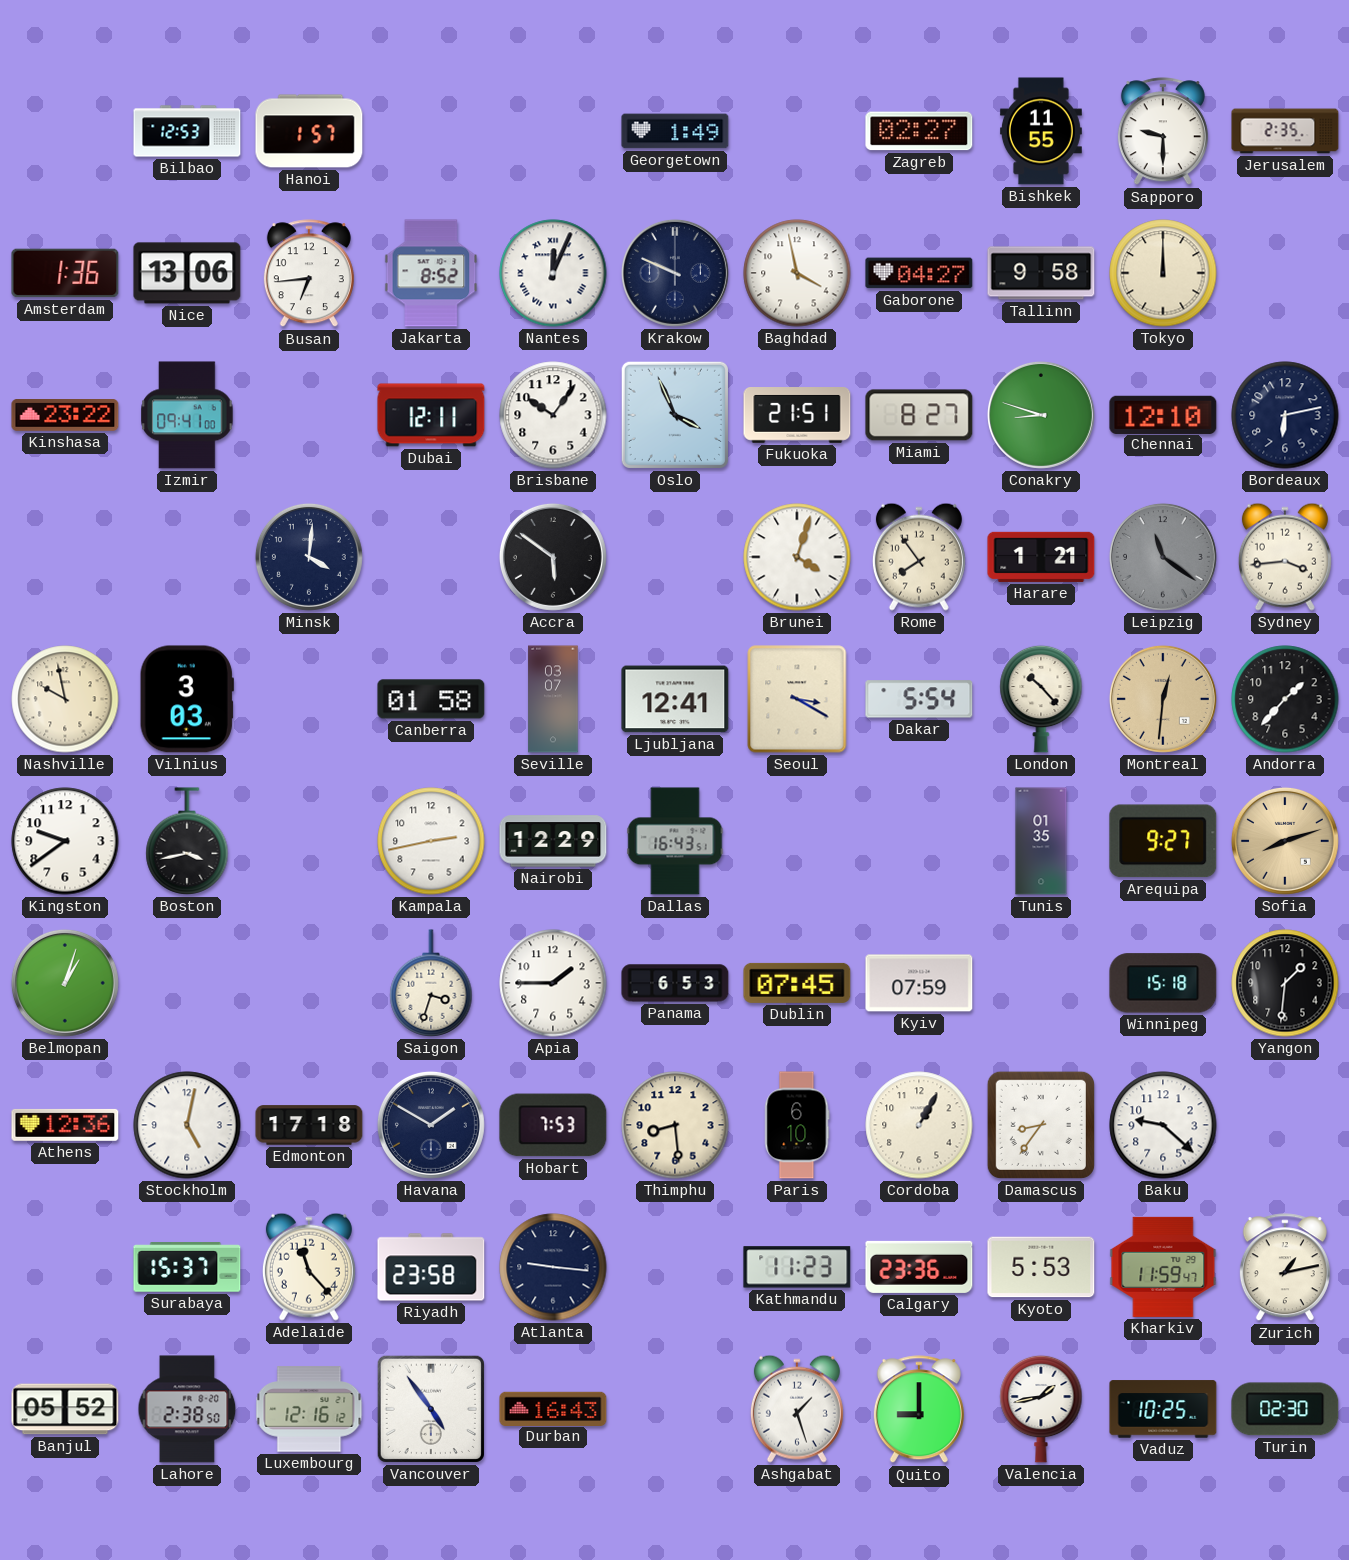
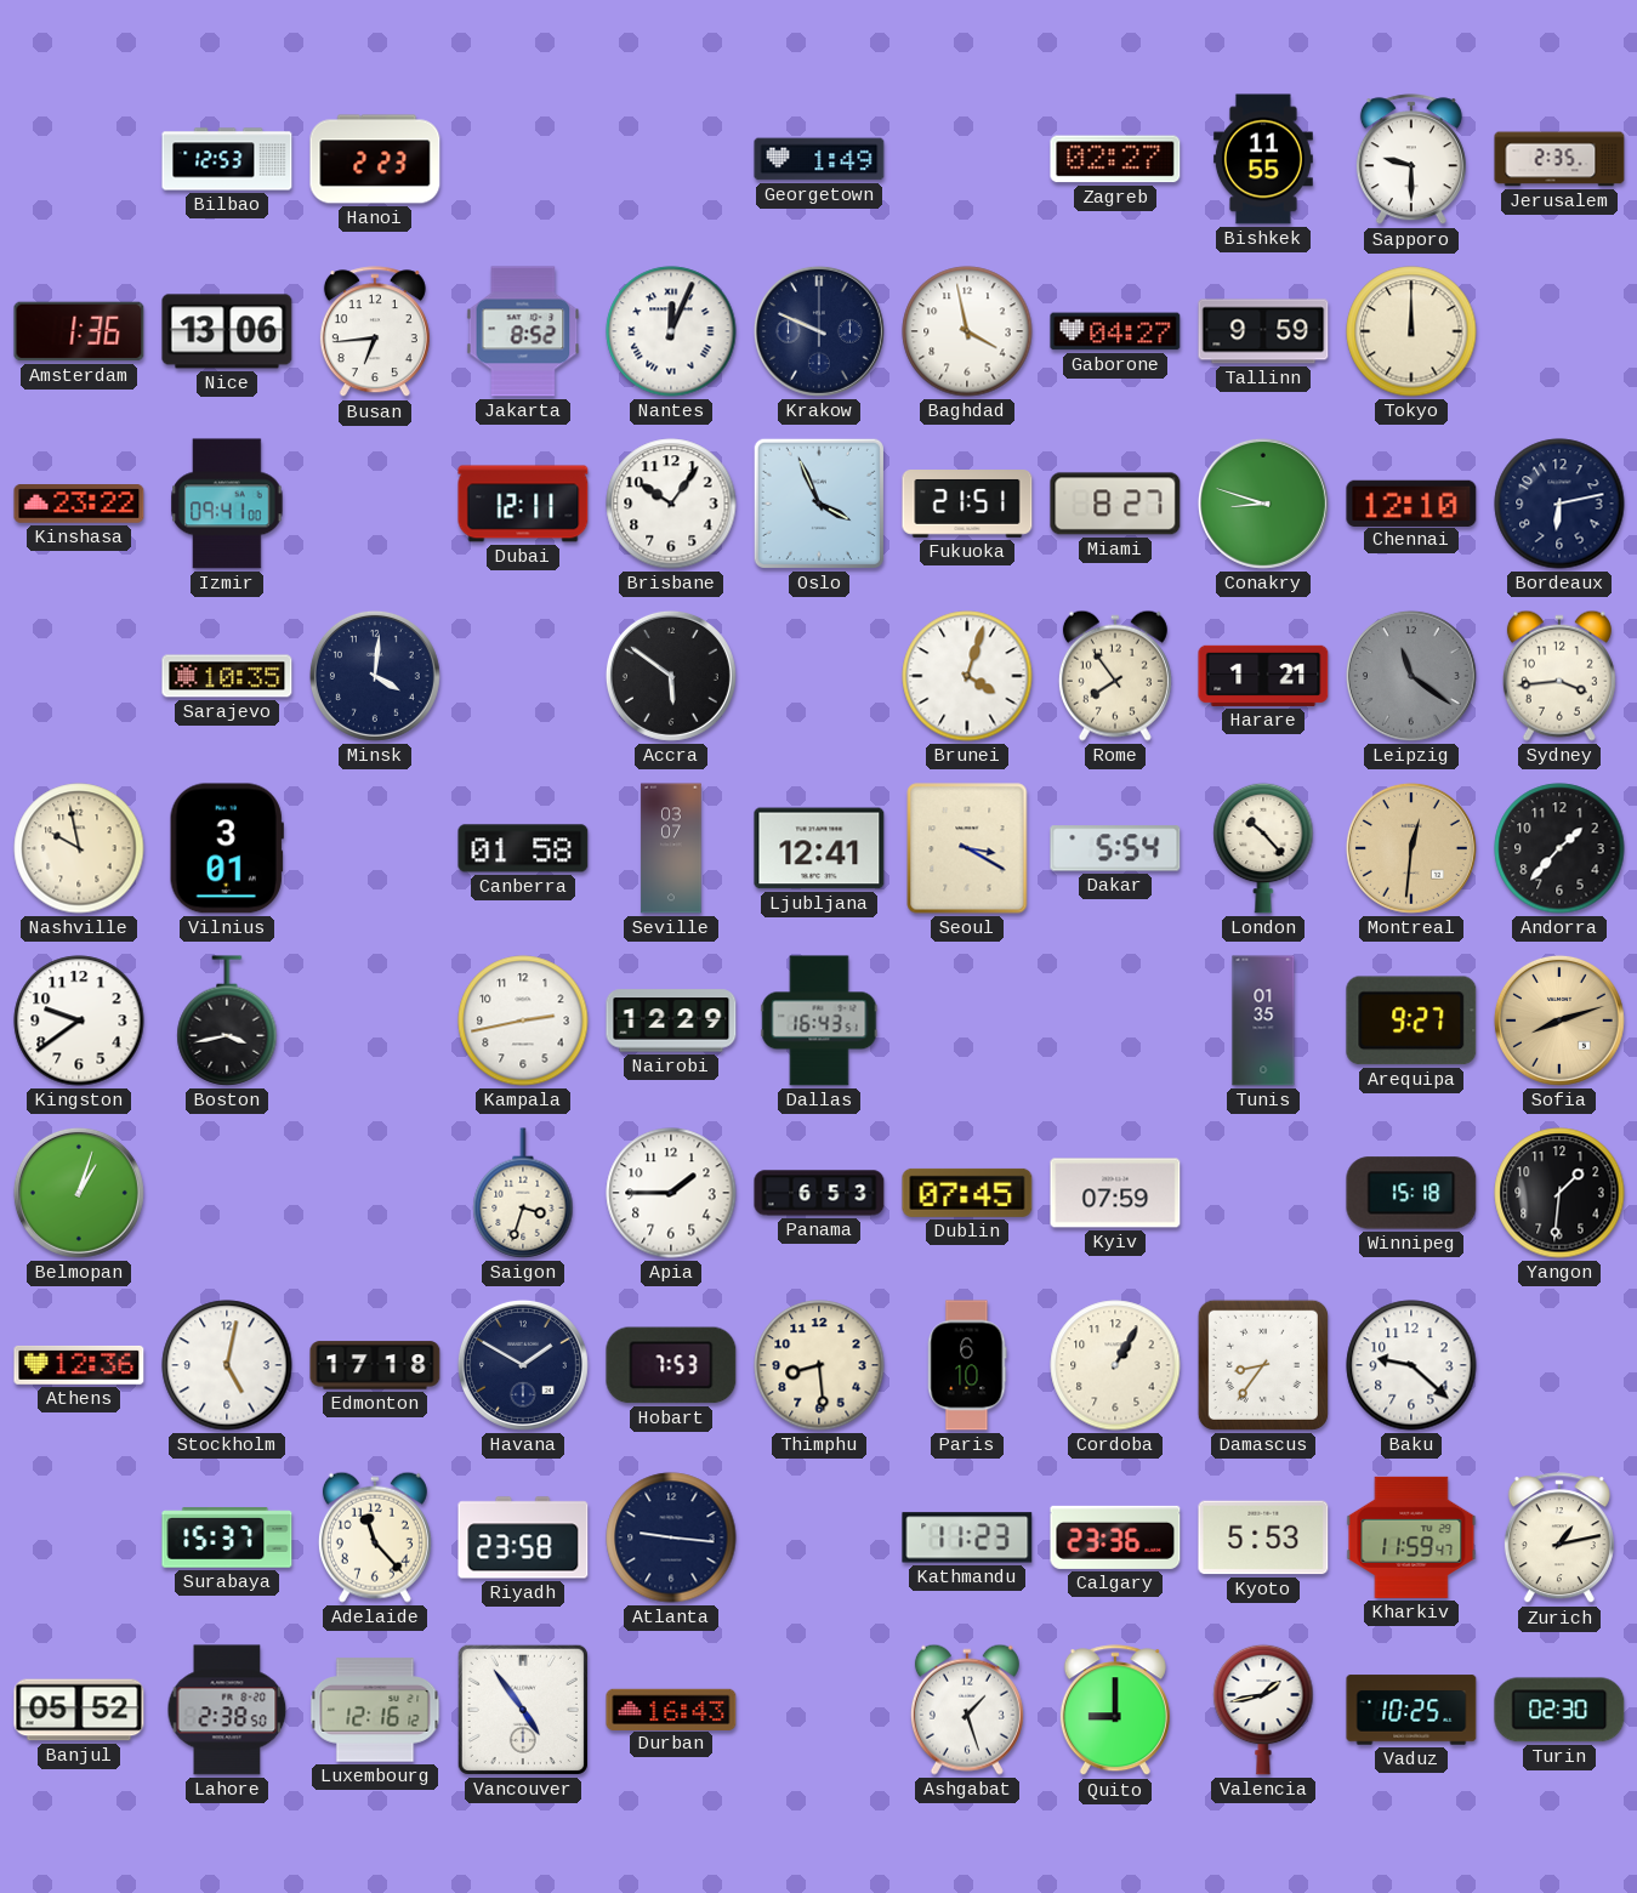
Hanoi: 1:57 -> 2:23
Tallinn: 9:58 -> 9:59
Sarajevo: none -> 10:35
Vilnius: 3:03 -> 3:01
